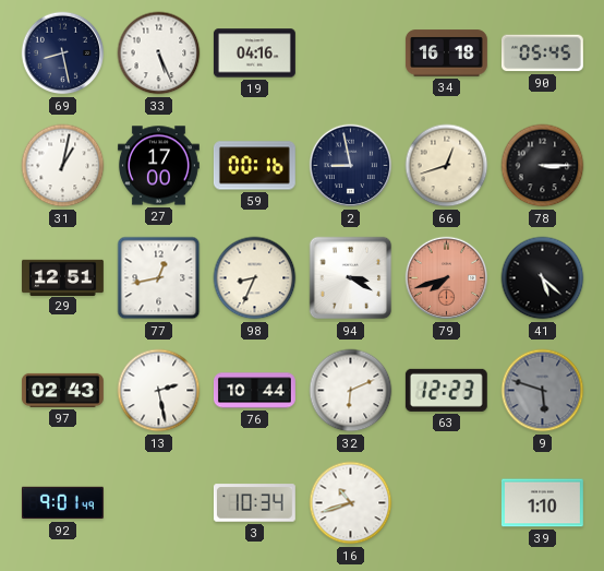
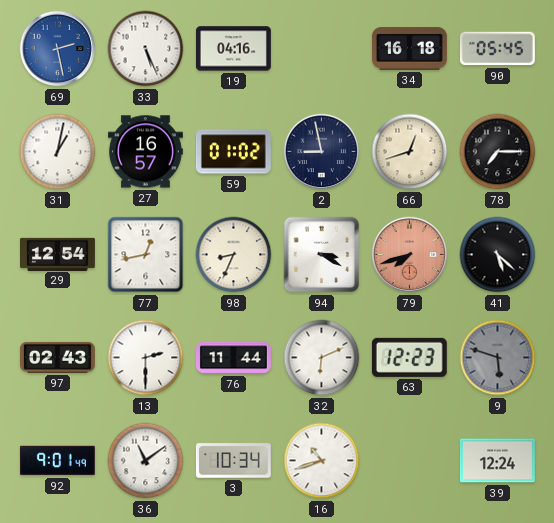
69: 8:28 -> 2:28
69 dial: navy -> blue
27: 17:00 -> 16:57
59: 00:16 -> 01:02
78: 3:15 -> 7:15
29: 12:51 -> 12:54
13: 2:28 -> 2:30
76: 10:44 -> 11:44
36: none -> 11:09
39: 1:10 -> 12:24
